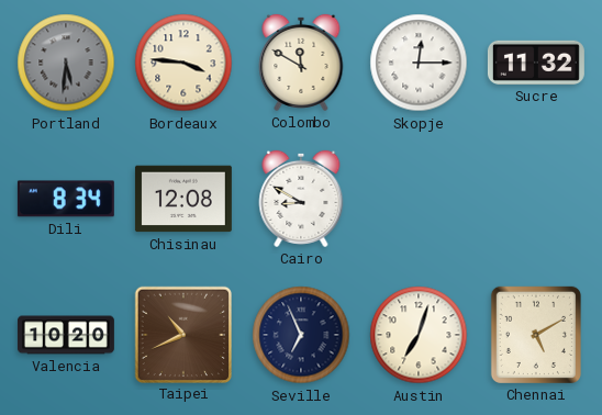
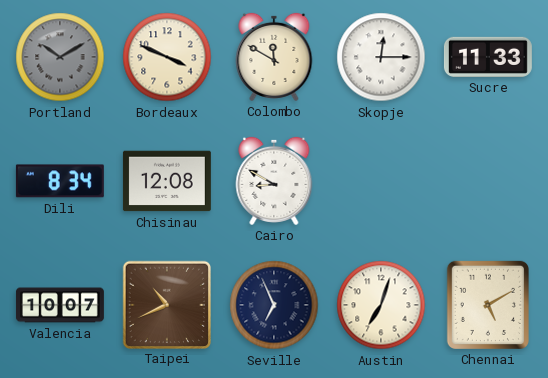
Portland: 5:31 -> 10:10
Bordeaux: 3:46 -> 3:49
Sucre: 11:32 -> 11:33
Valencia: 10:20 -> 10:07
